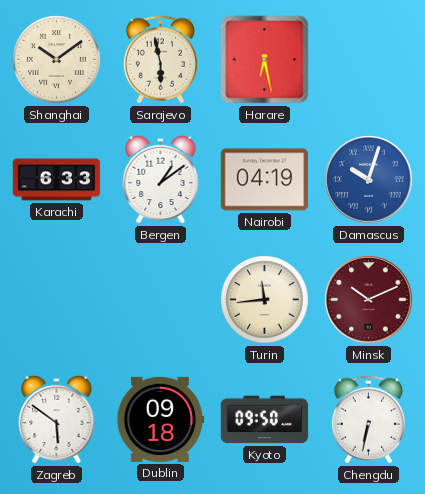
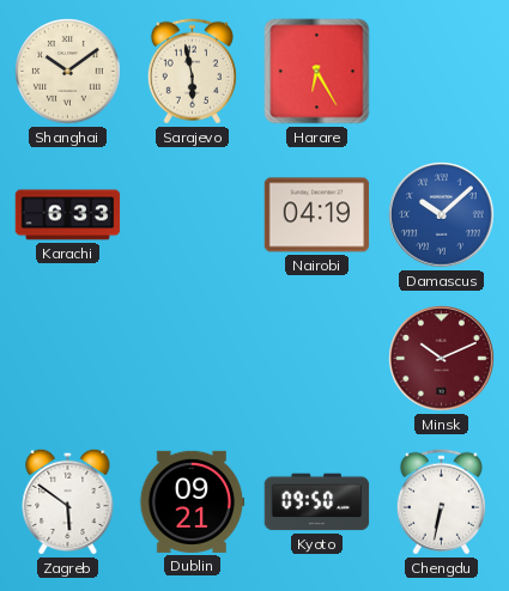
Harare: 6:28 -> 6:25
Bergen: 1:09 -> none
Damascus: 10:03 -> 10:08
Turin: 11:44 -> none
Dublin: 09:18 -> 09:21
